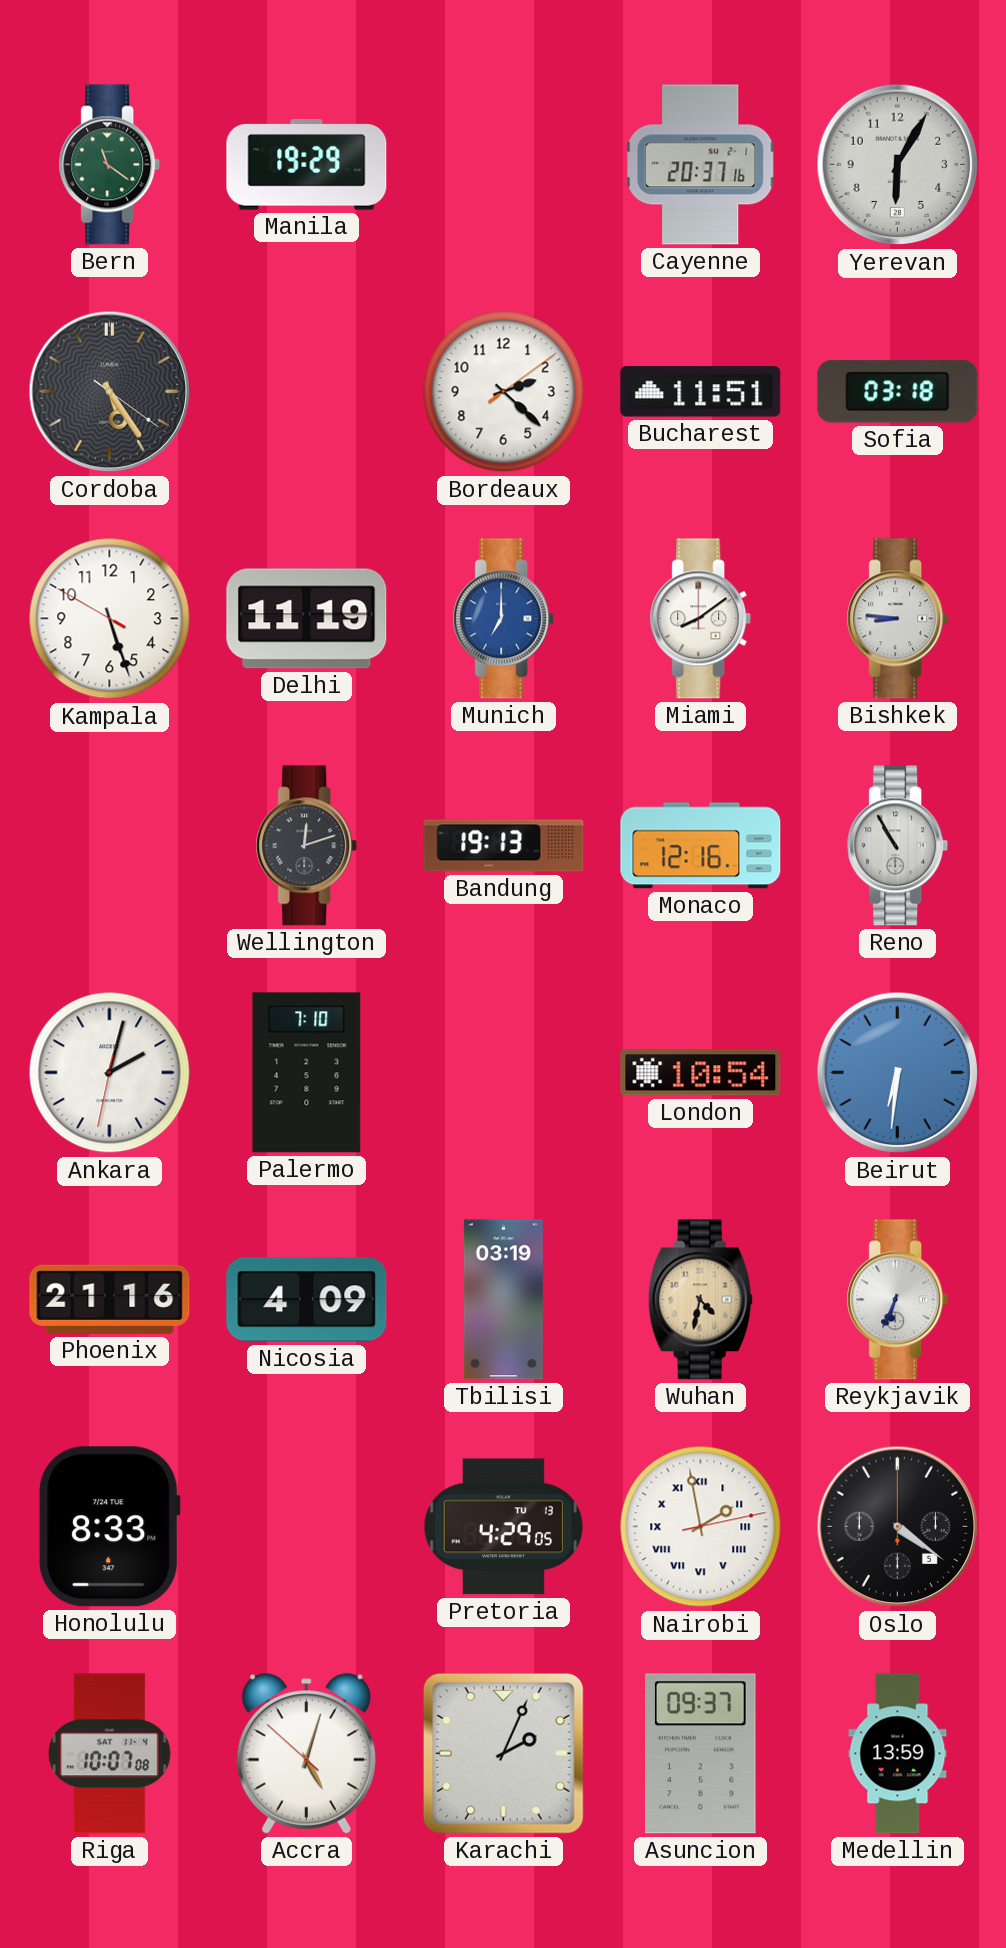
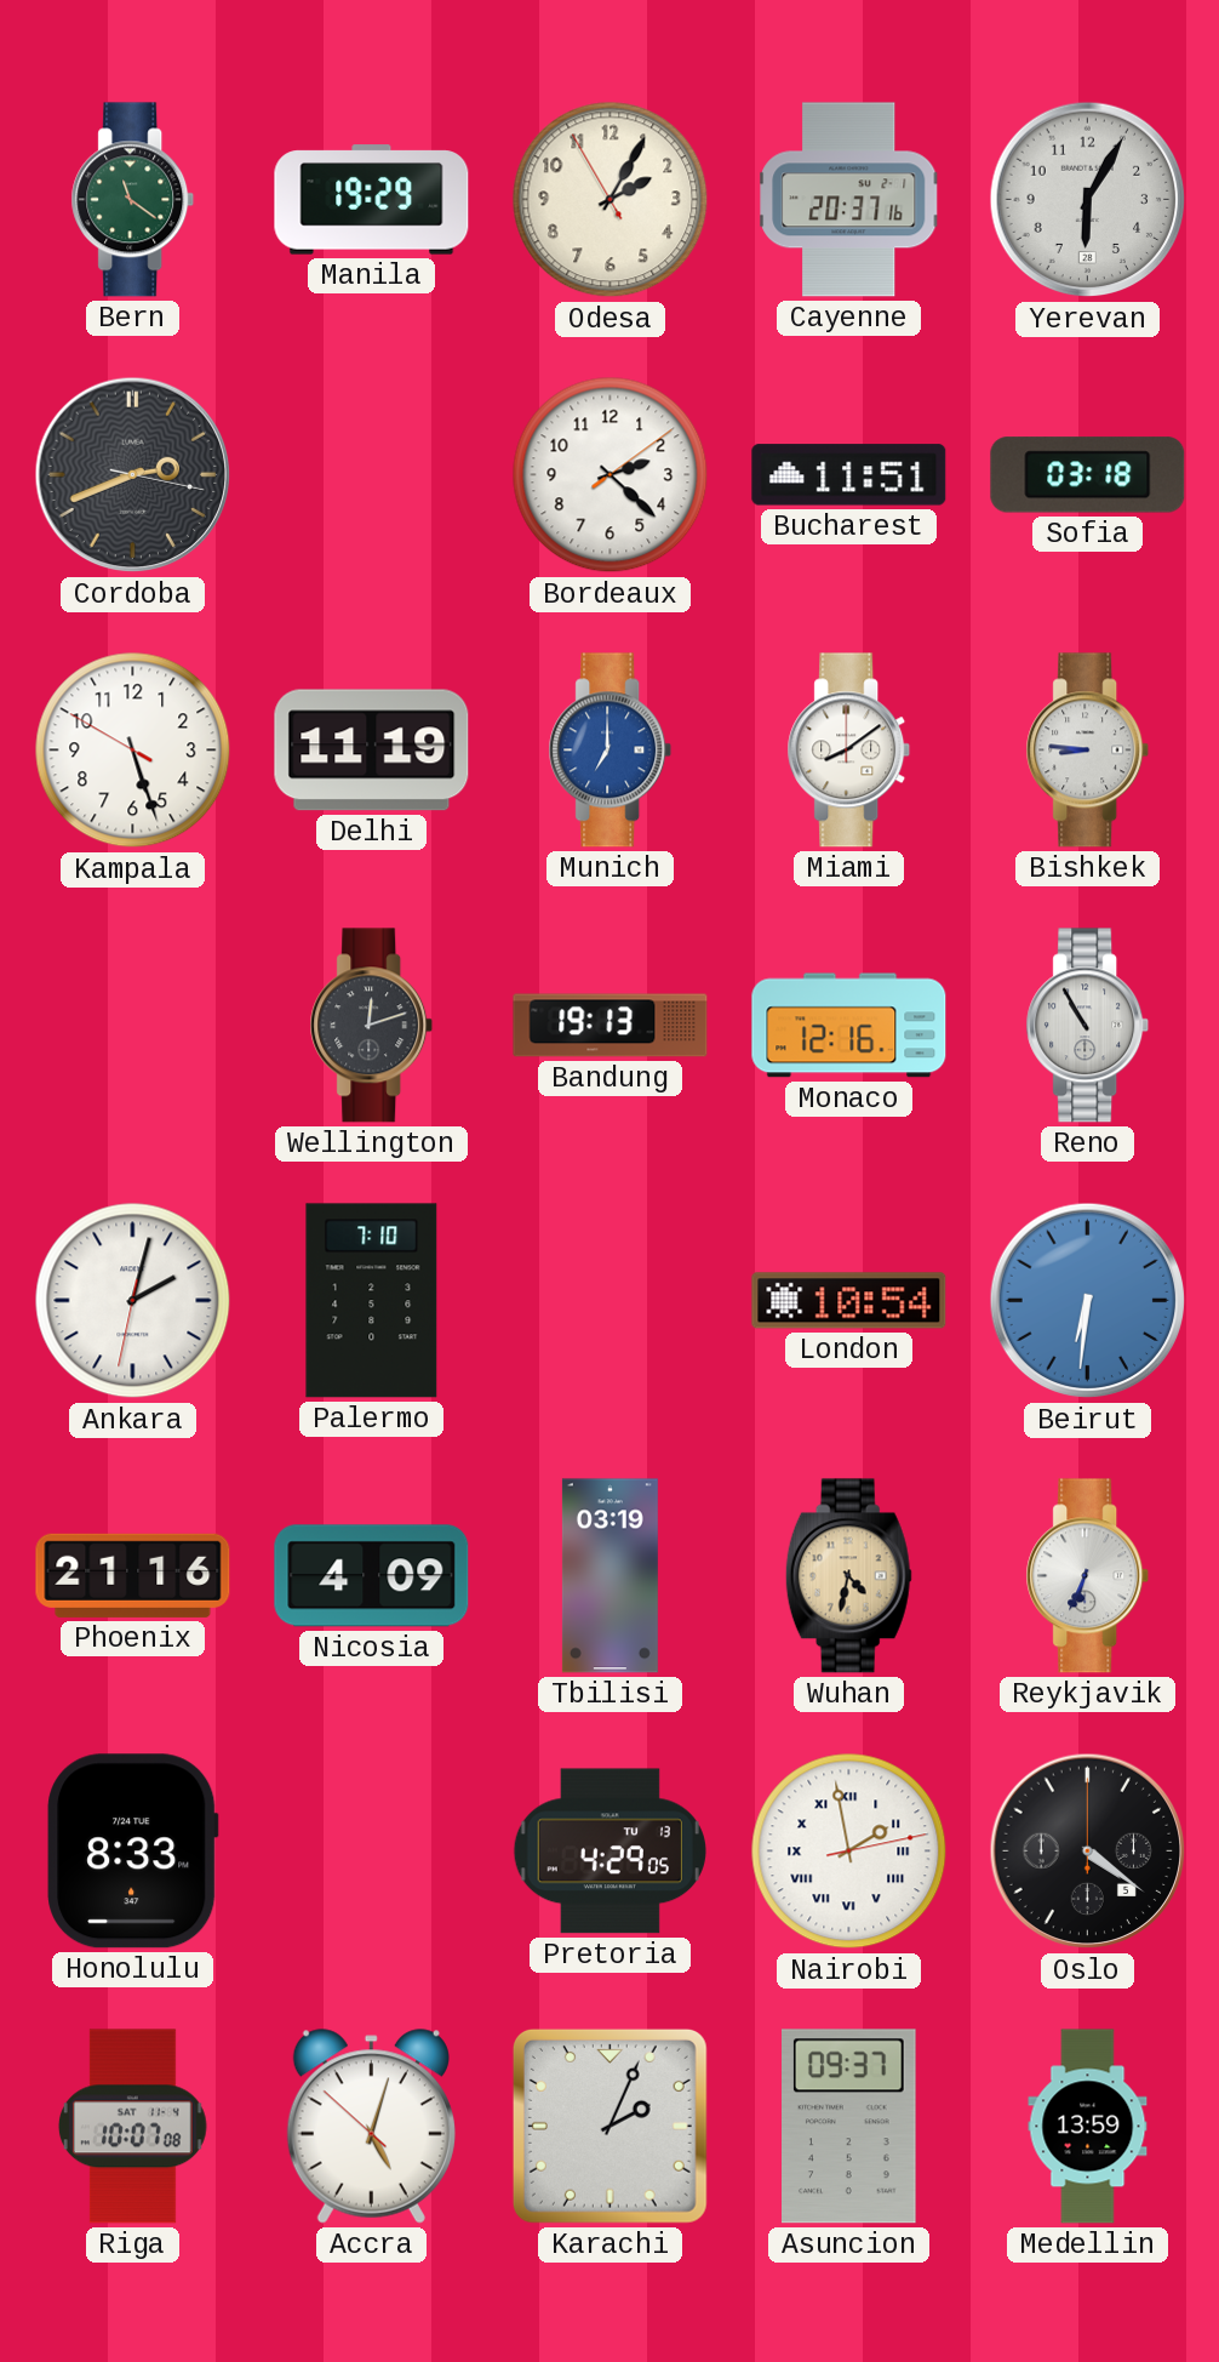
Odesa: none -> 2:04
Cordoba: 5:24 -> 2:41
